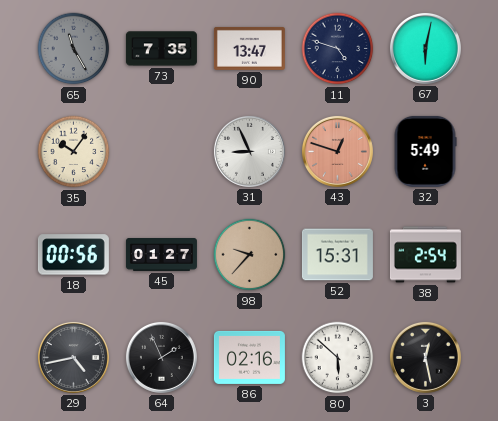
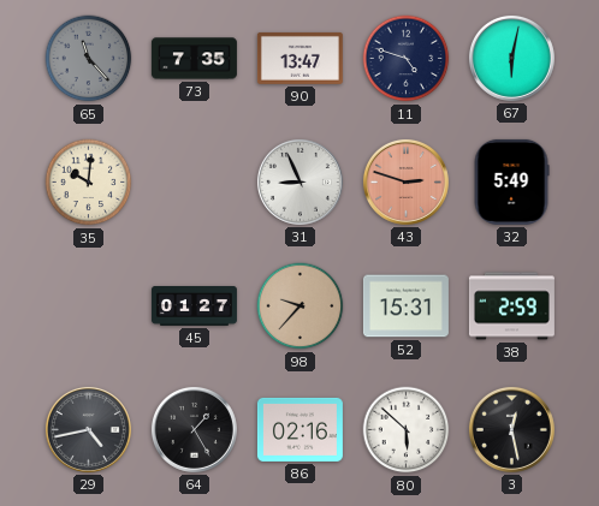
65: 11:25 -> 11:23
35: 10:06 -> 10:01
43: 12:48 -> 2:48
18: 00:56 -> none
38: 2:54 -> 2:59
64: 1:56 -> 1:25
